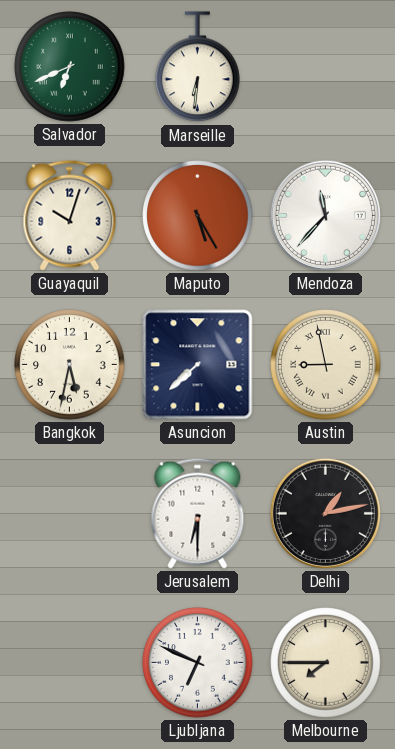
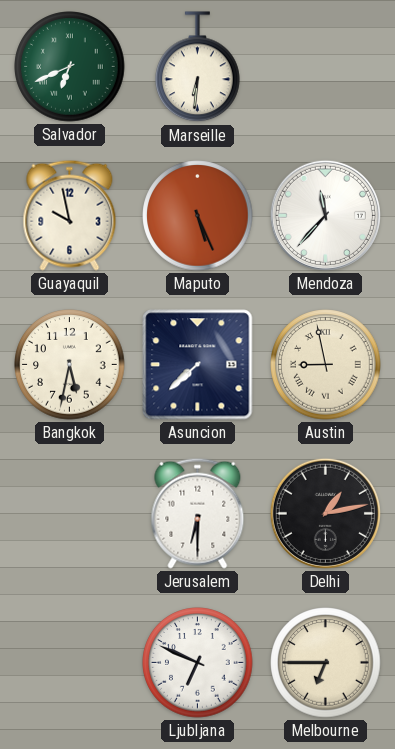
Guayaquil: 10:03 -> 9:58
Maputo: 5:25 -> 5:26
Melbourne: 7:45 -> 6:45
